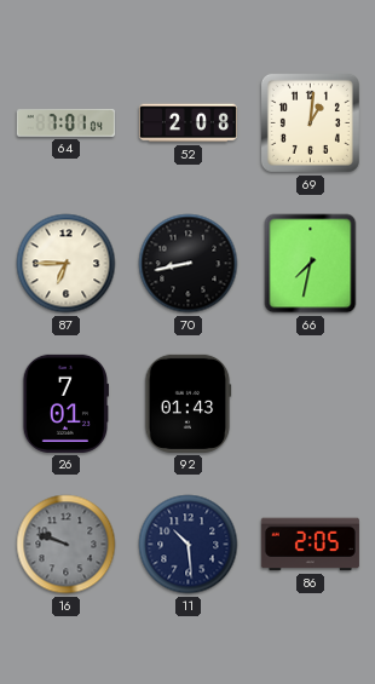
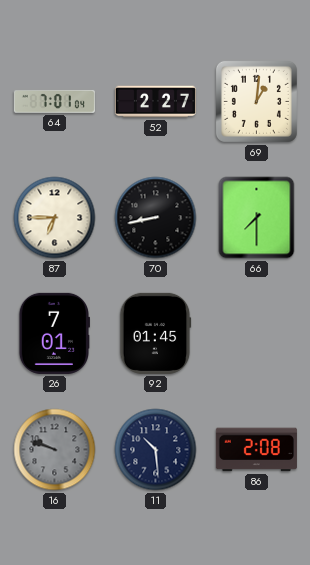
52: 2:08 -> 2:27
66: 7:32 -> 7:30
92: 01:43 -> 01:45
86: 2:05 -> 2:08
